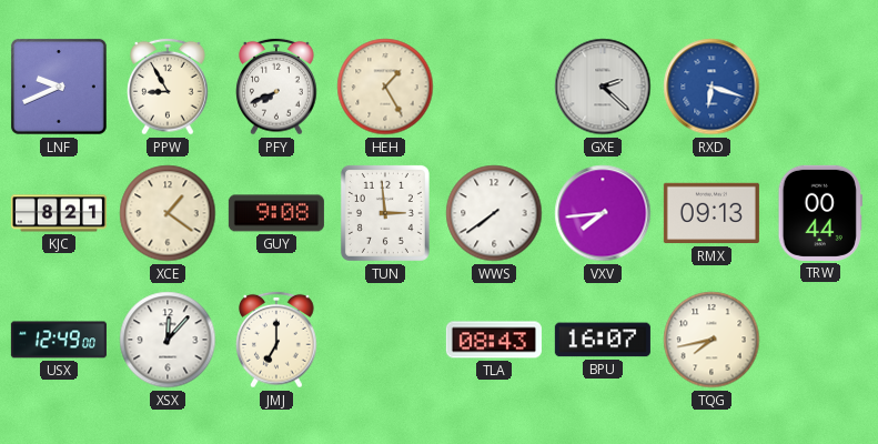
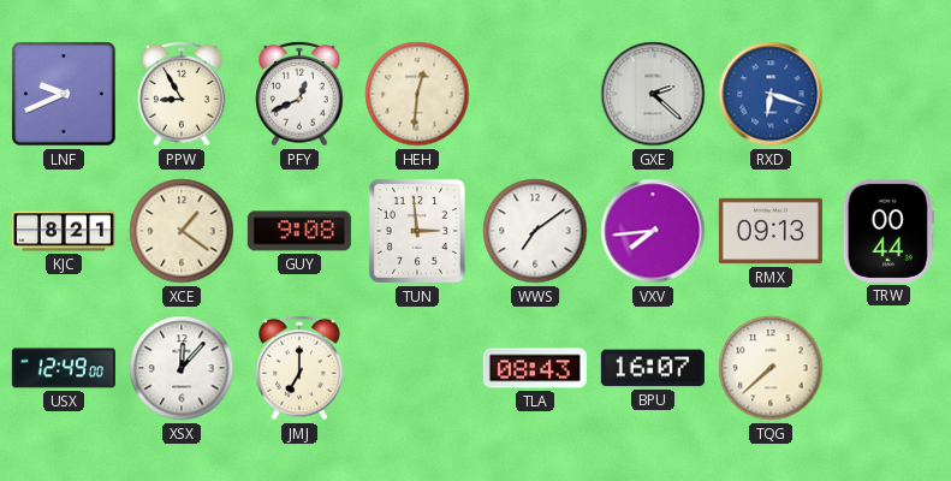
PFY: 7:41 -> 12:41
HEH: 1:25 -> 12:31
WWS: 7:39 -> 7:09
TQG: 7:43 -> 7:38
